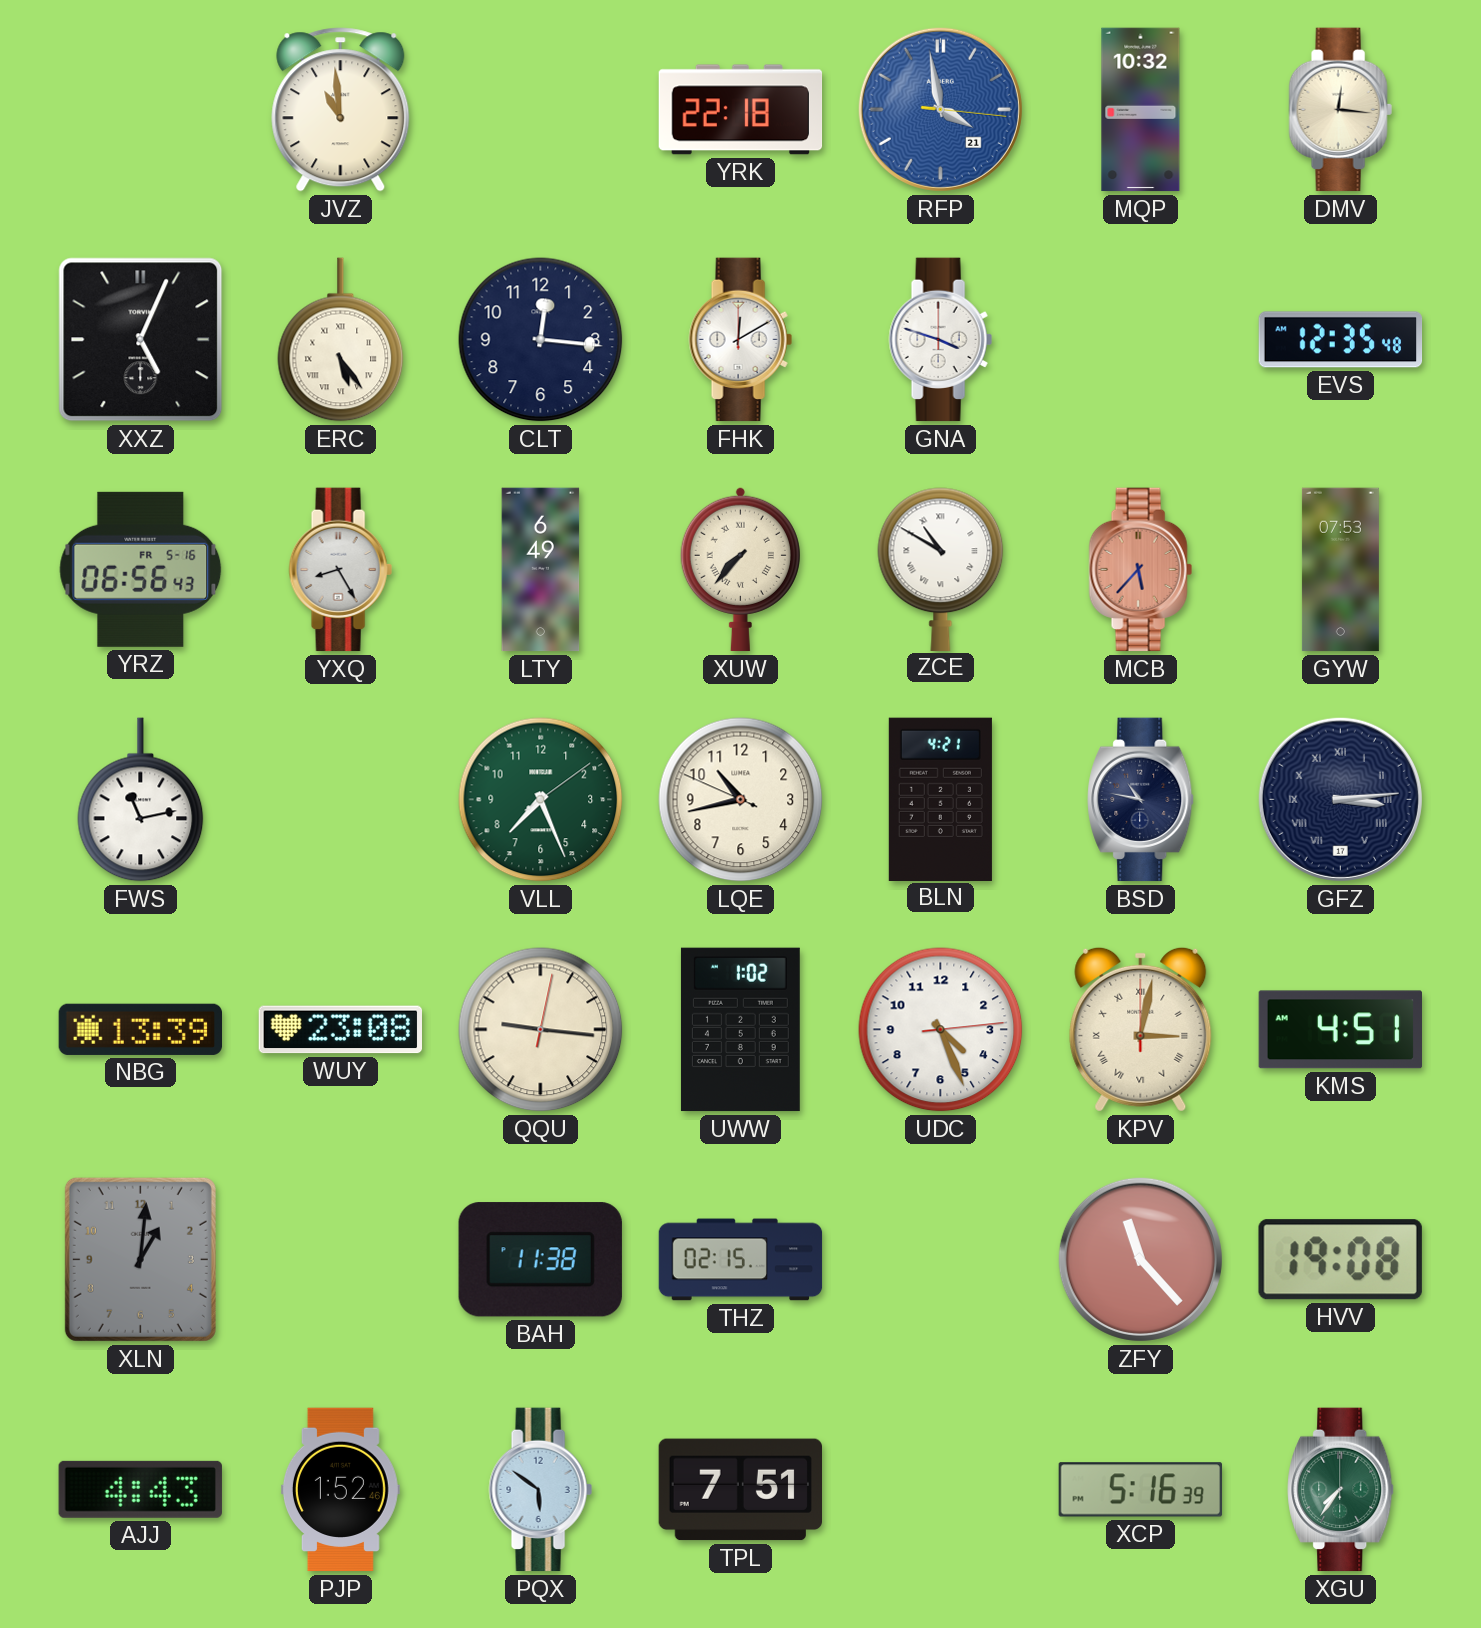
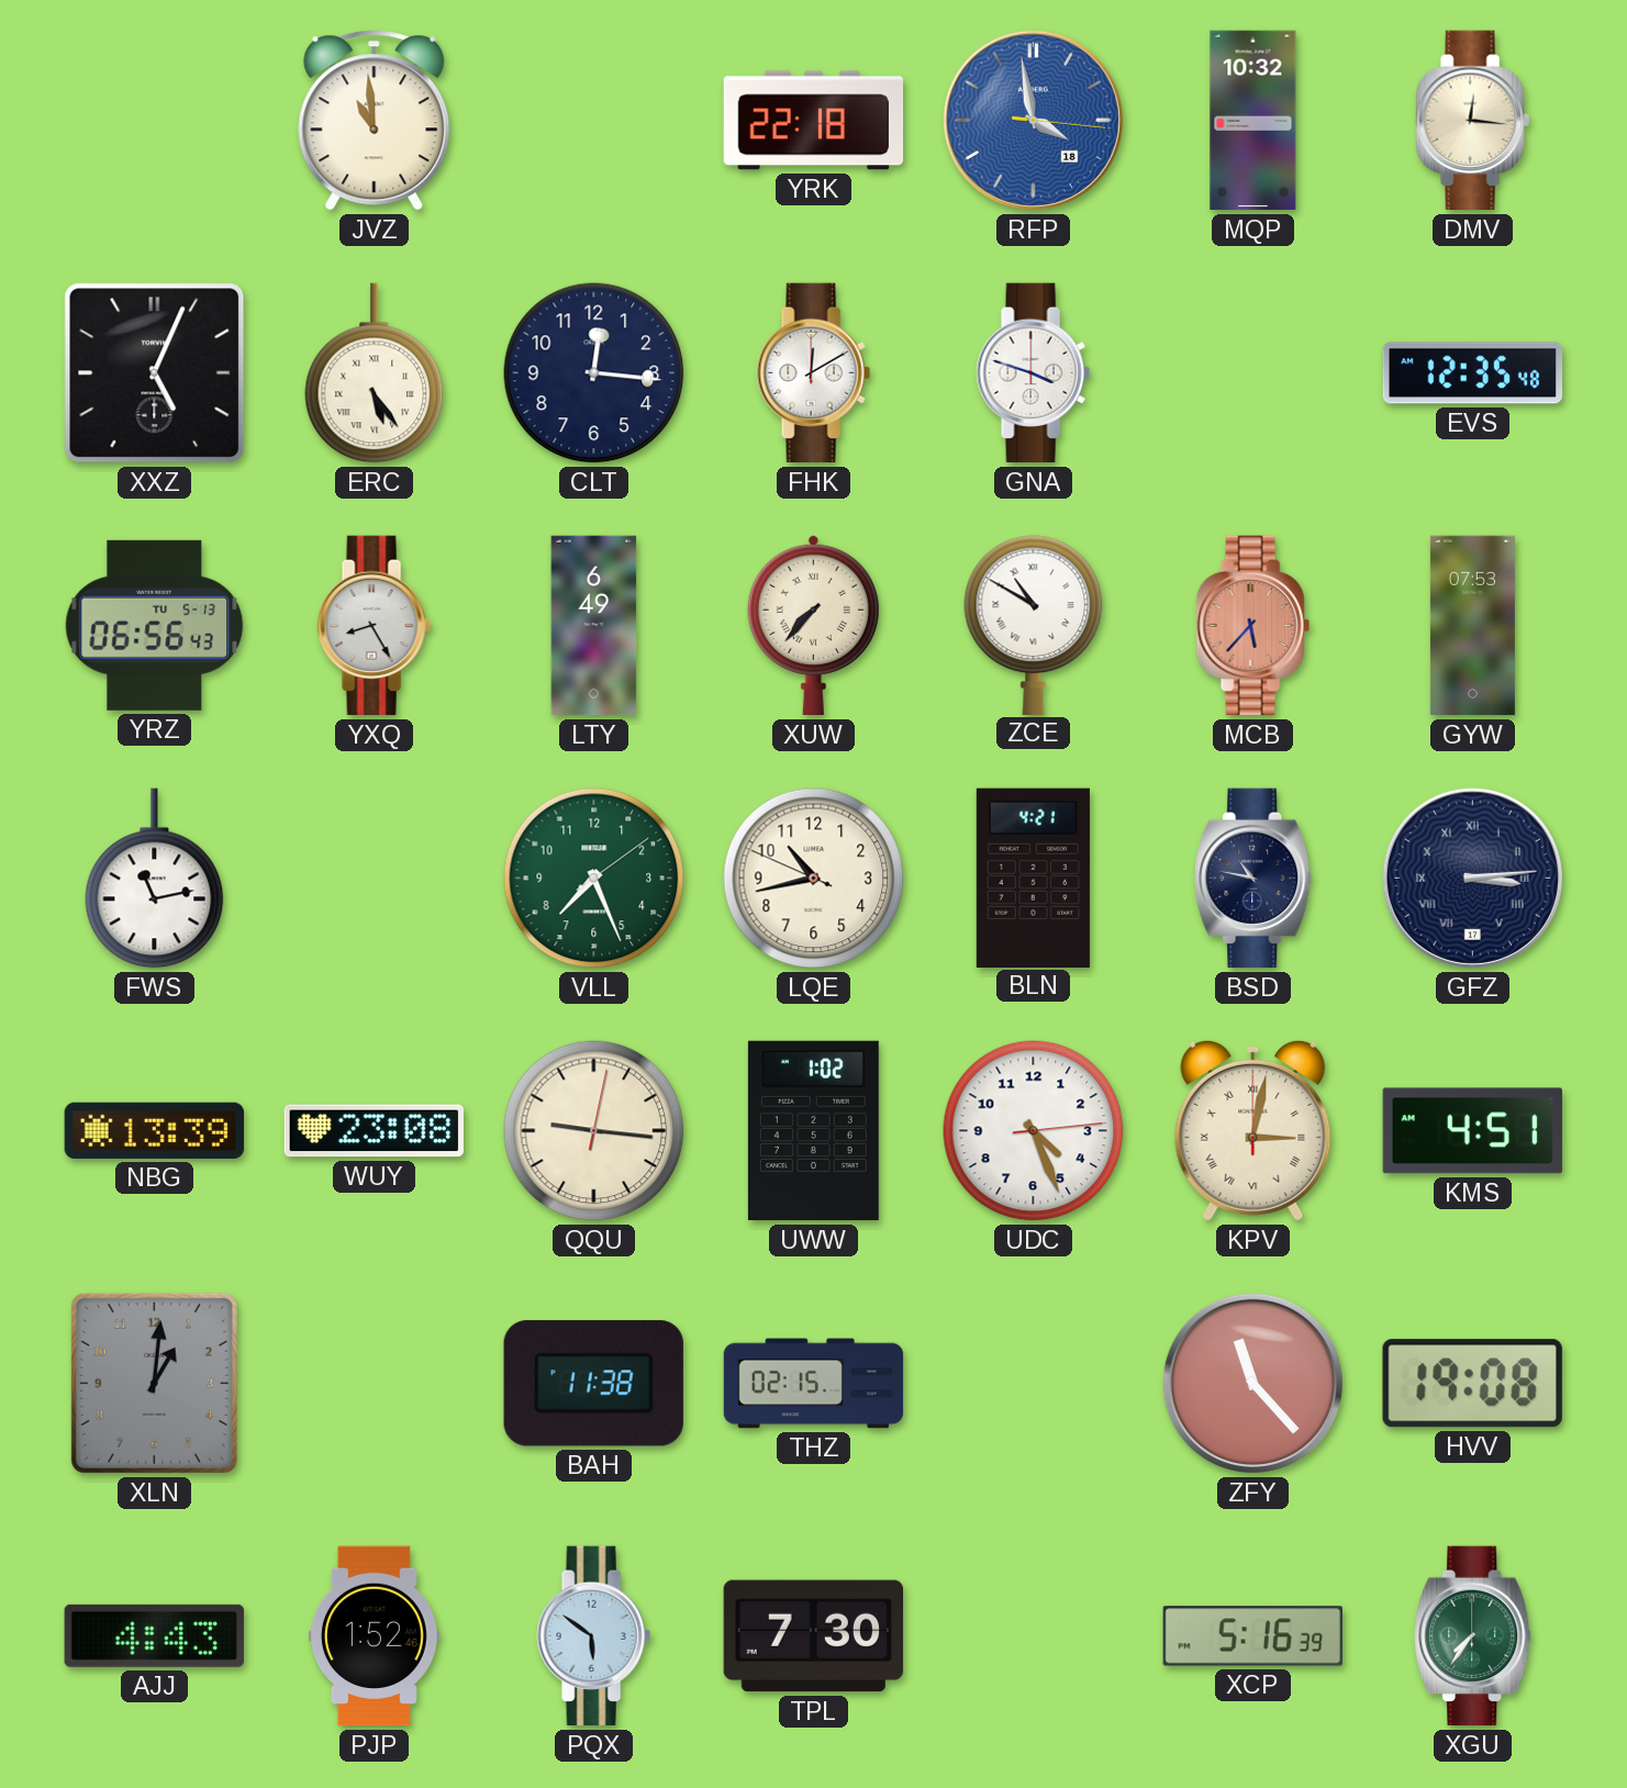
RFP date: 21 -> 18
YRZ date: FR 5-16 -> TU 5-13
TPL: 7:51 -> 7:30
